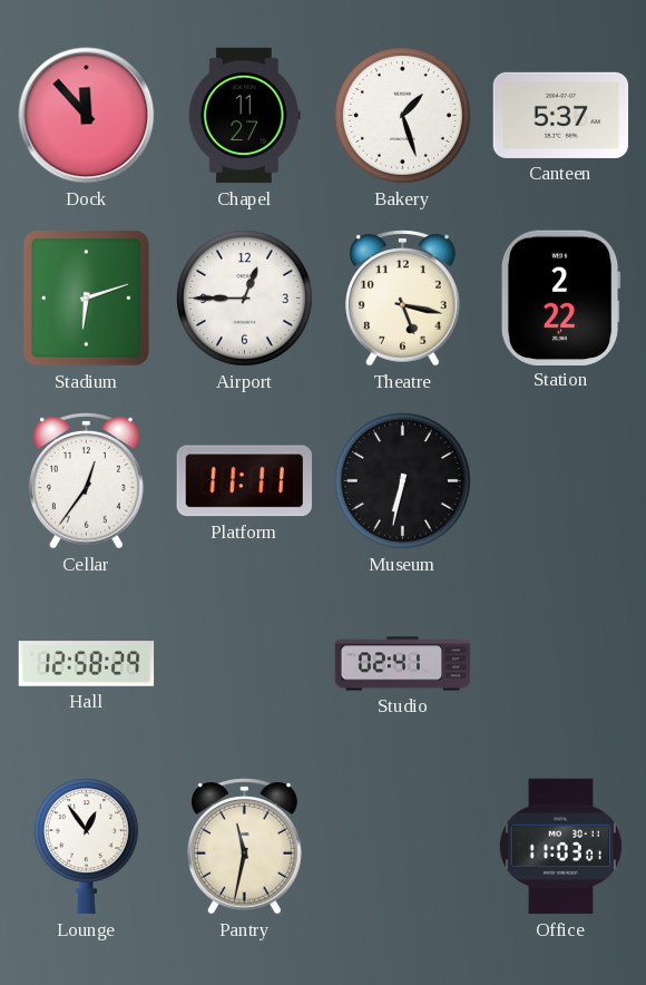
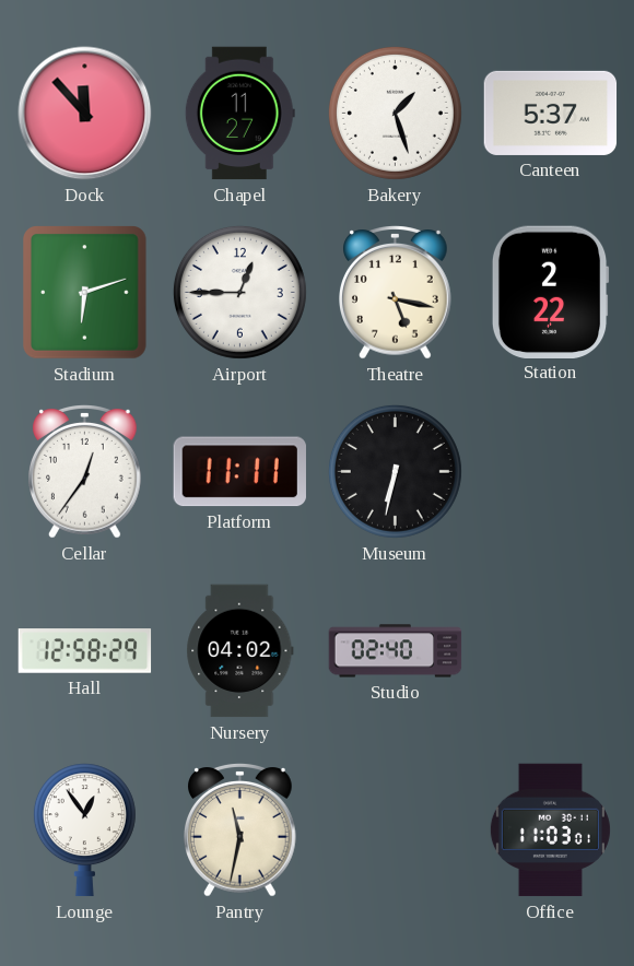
Nursery: none -> 04:02
Studio: 02:41 -> 02:40
